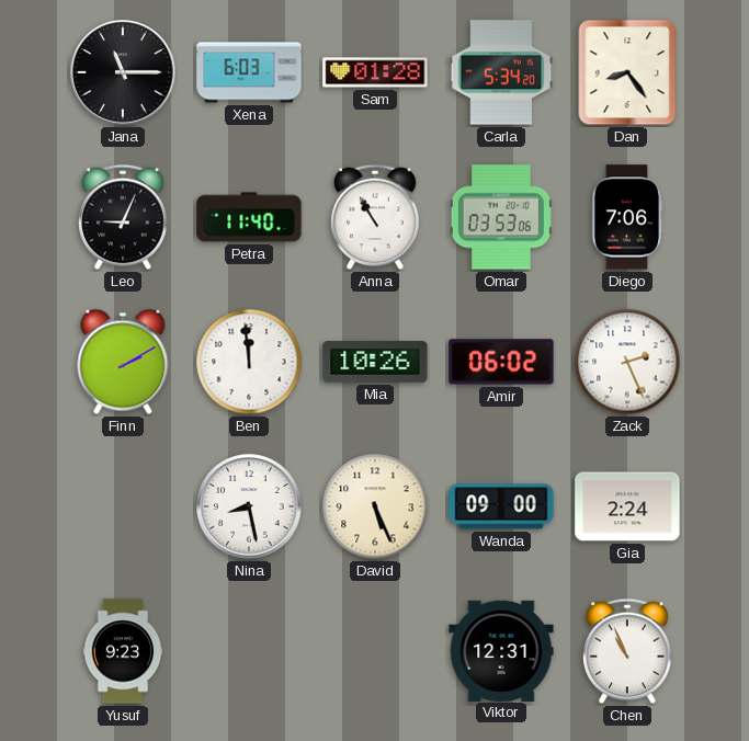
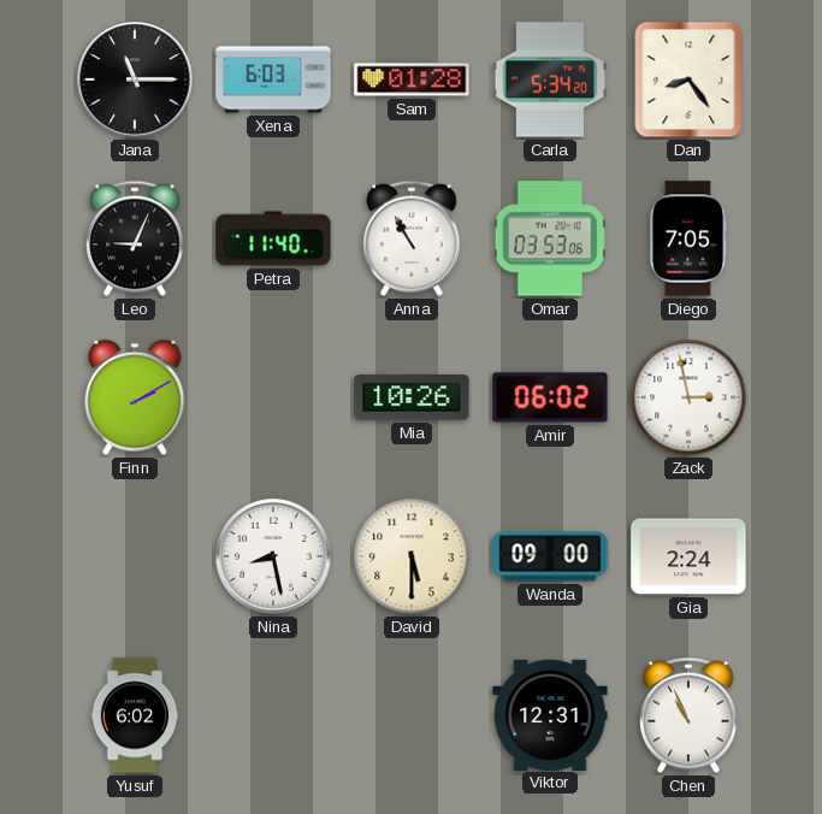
Diego: 7:06 -> 7:05
Ben: 11:59 -> none
Zack: 2:26 -> 2:58
David: 5:26 -> 5:30
Yusuf: 9:23 -> 6:02
